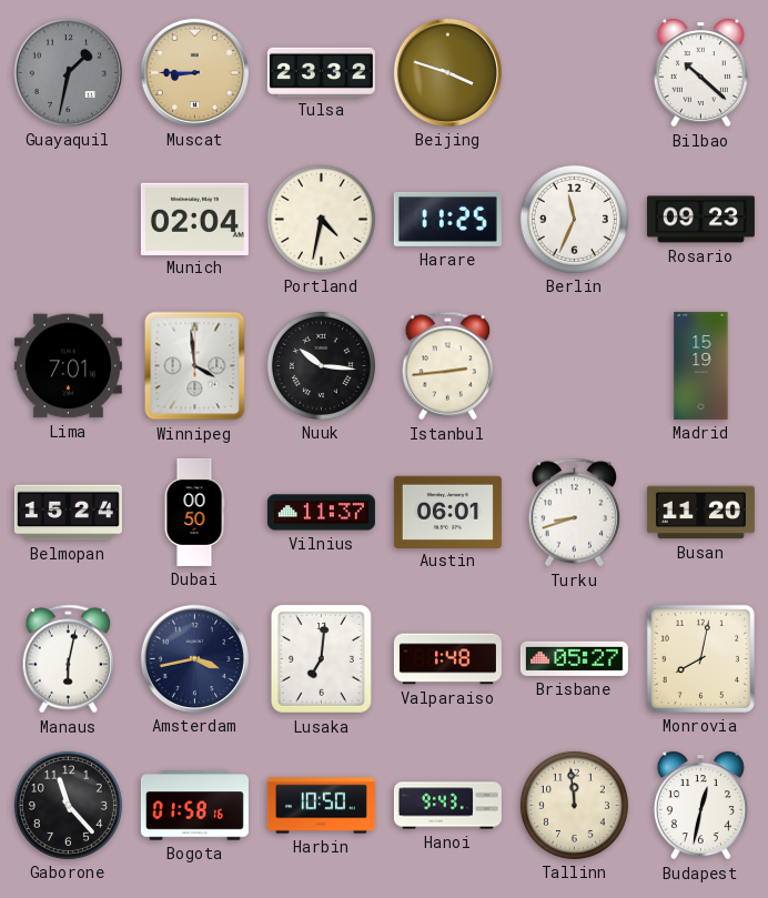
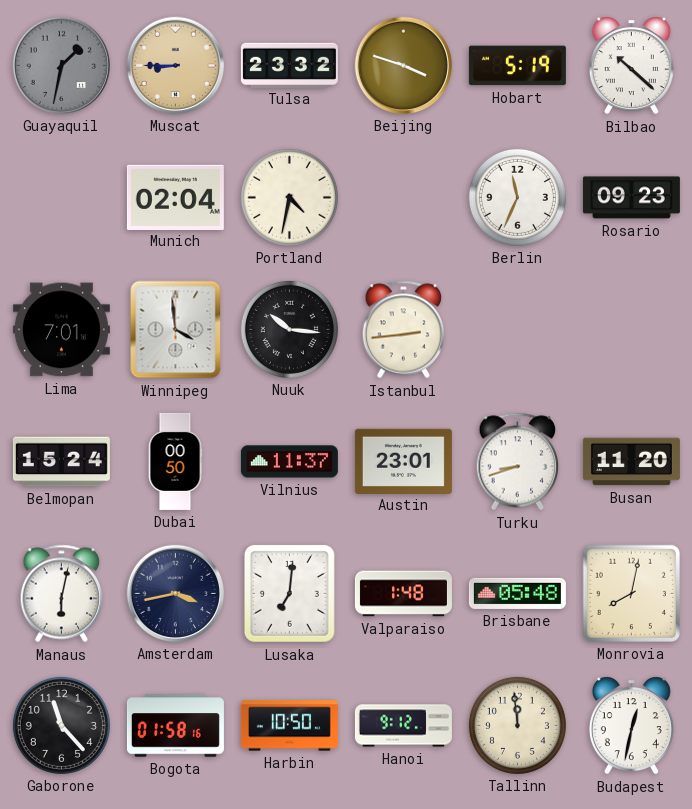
Hobart: none -> 5:19
Harare: 11:25 -> none
Madrid: 15:19 -> none
Austin: 06:01 -> 23:01
Brisbane: 05:27 -> 05:48
Hanoi: 9:43 -> 9:12
